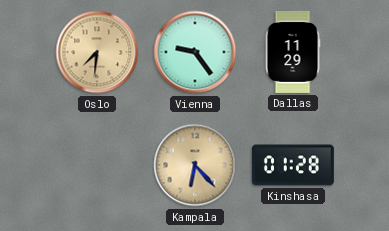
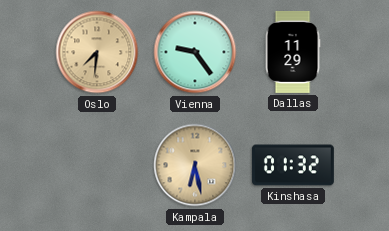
Kampala: 6:23 -> 6:28
Kinshasa: 01:28 -> 01:32
